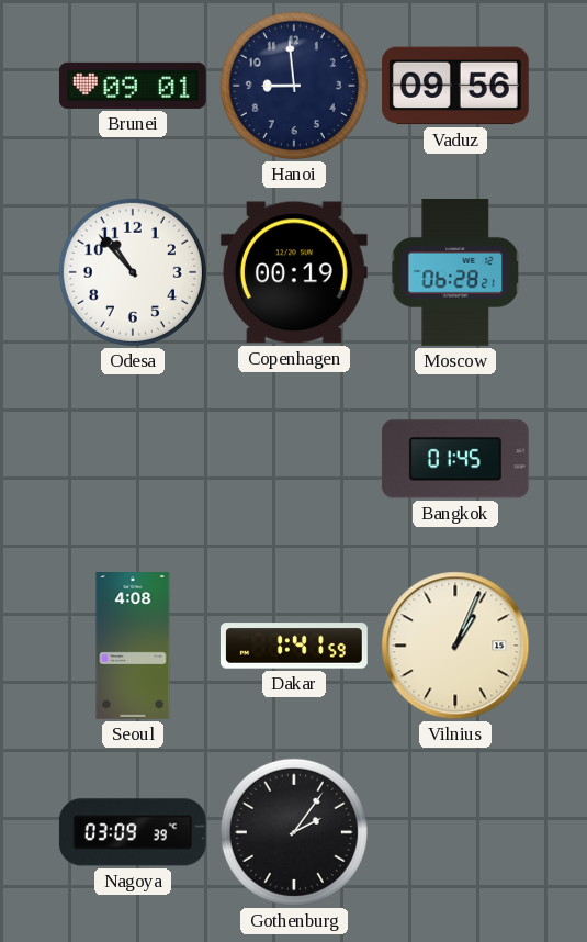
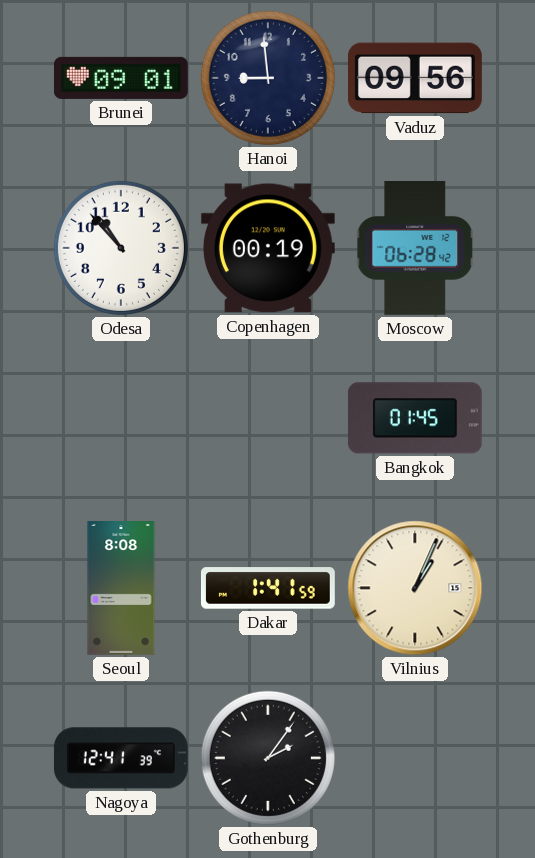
Moscow: 06:28:21 -> 06:28:42
Seoul: 4:08 -> 8:08
Nagoya: 03:09 -> 12:41
